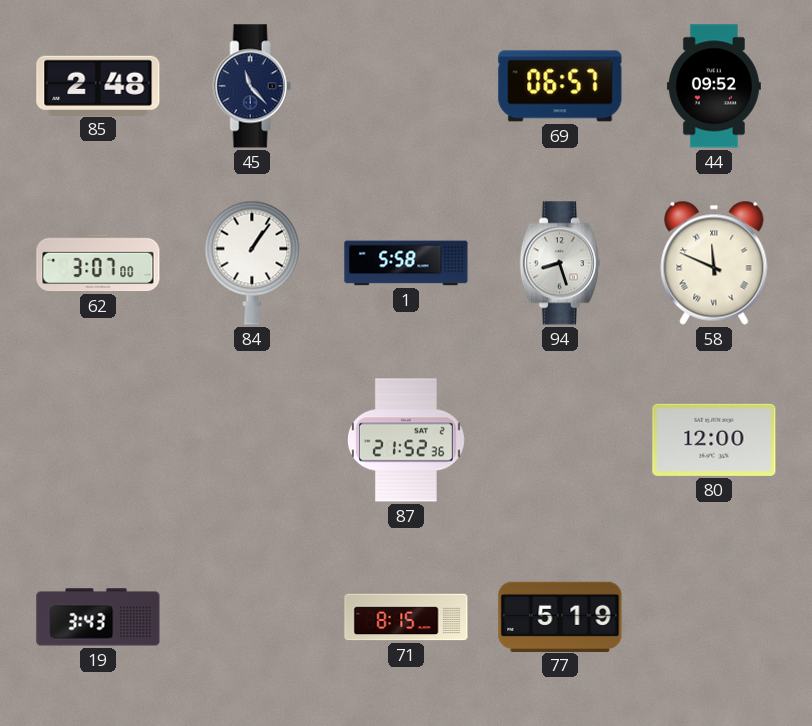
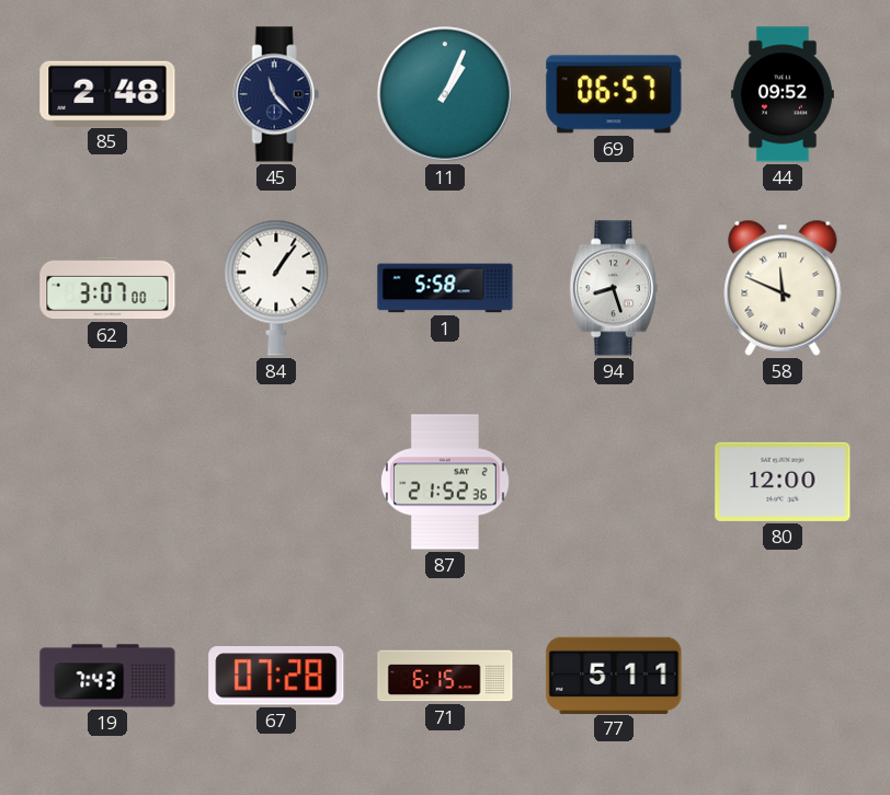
11: none -> 1:04
19: 3:43 -> 7:43
67: none -> 07:28
71: 8:15 -> 6:15
77: 5:19 -> 5:11
